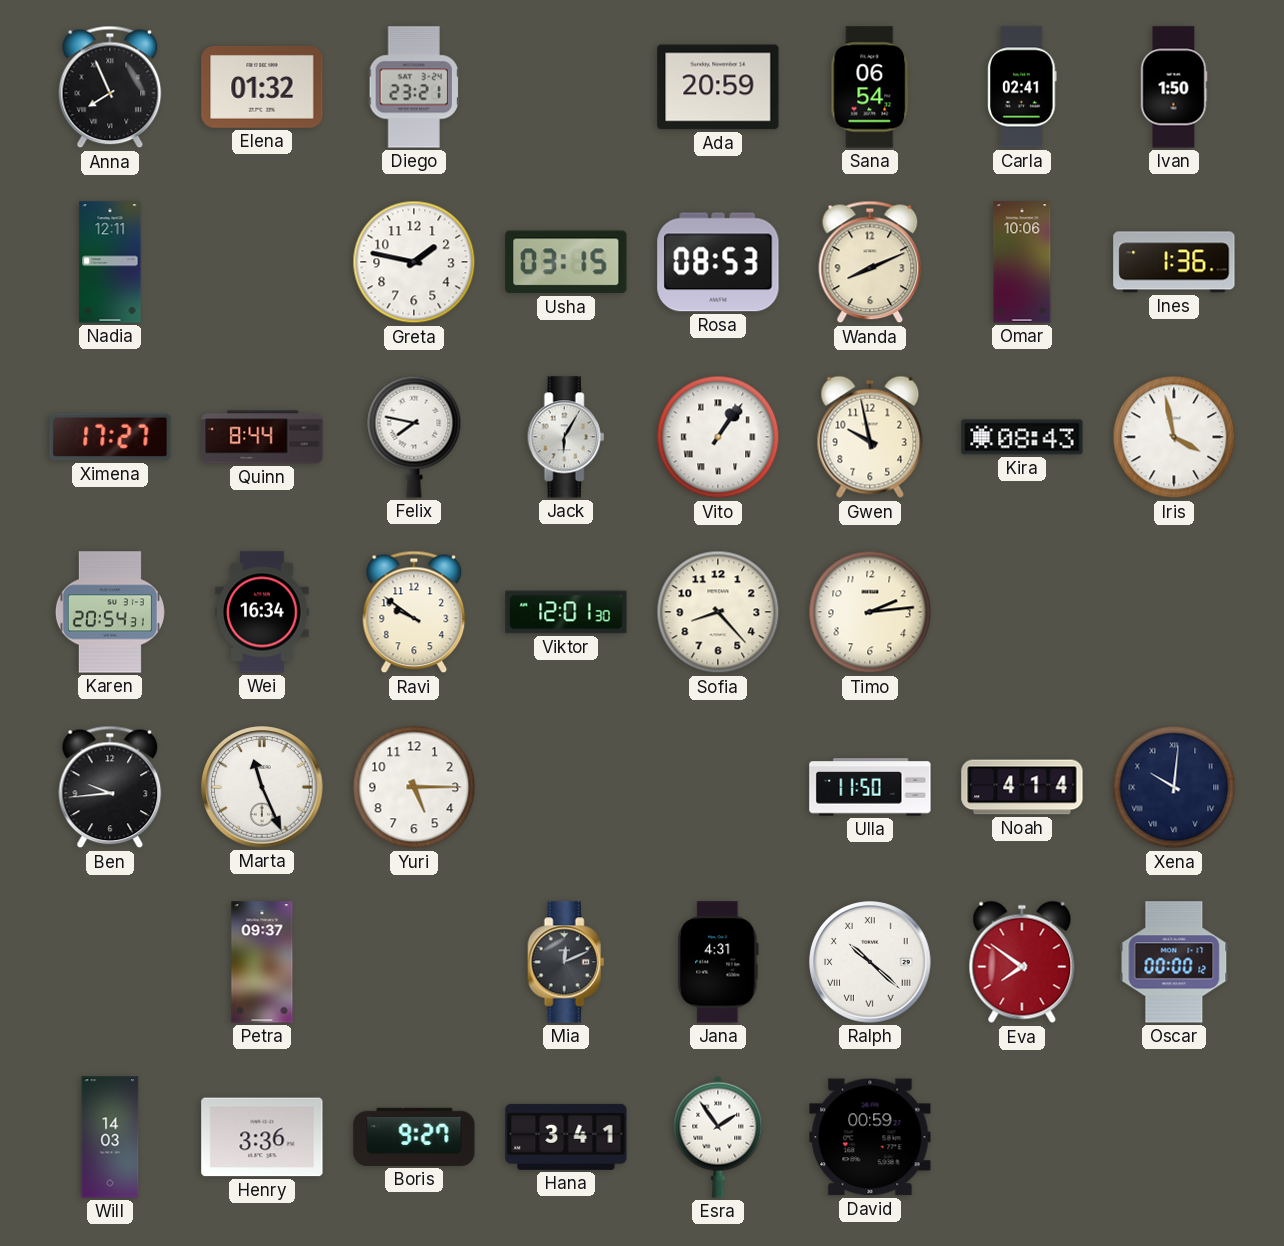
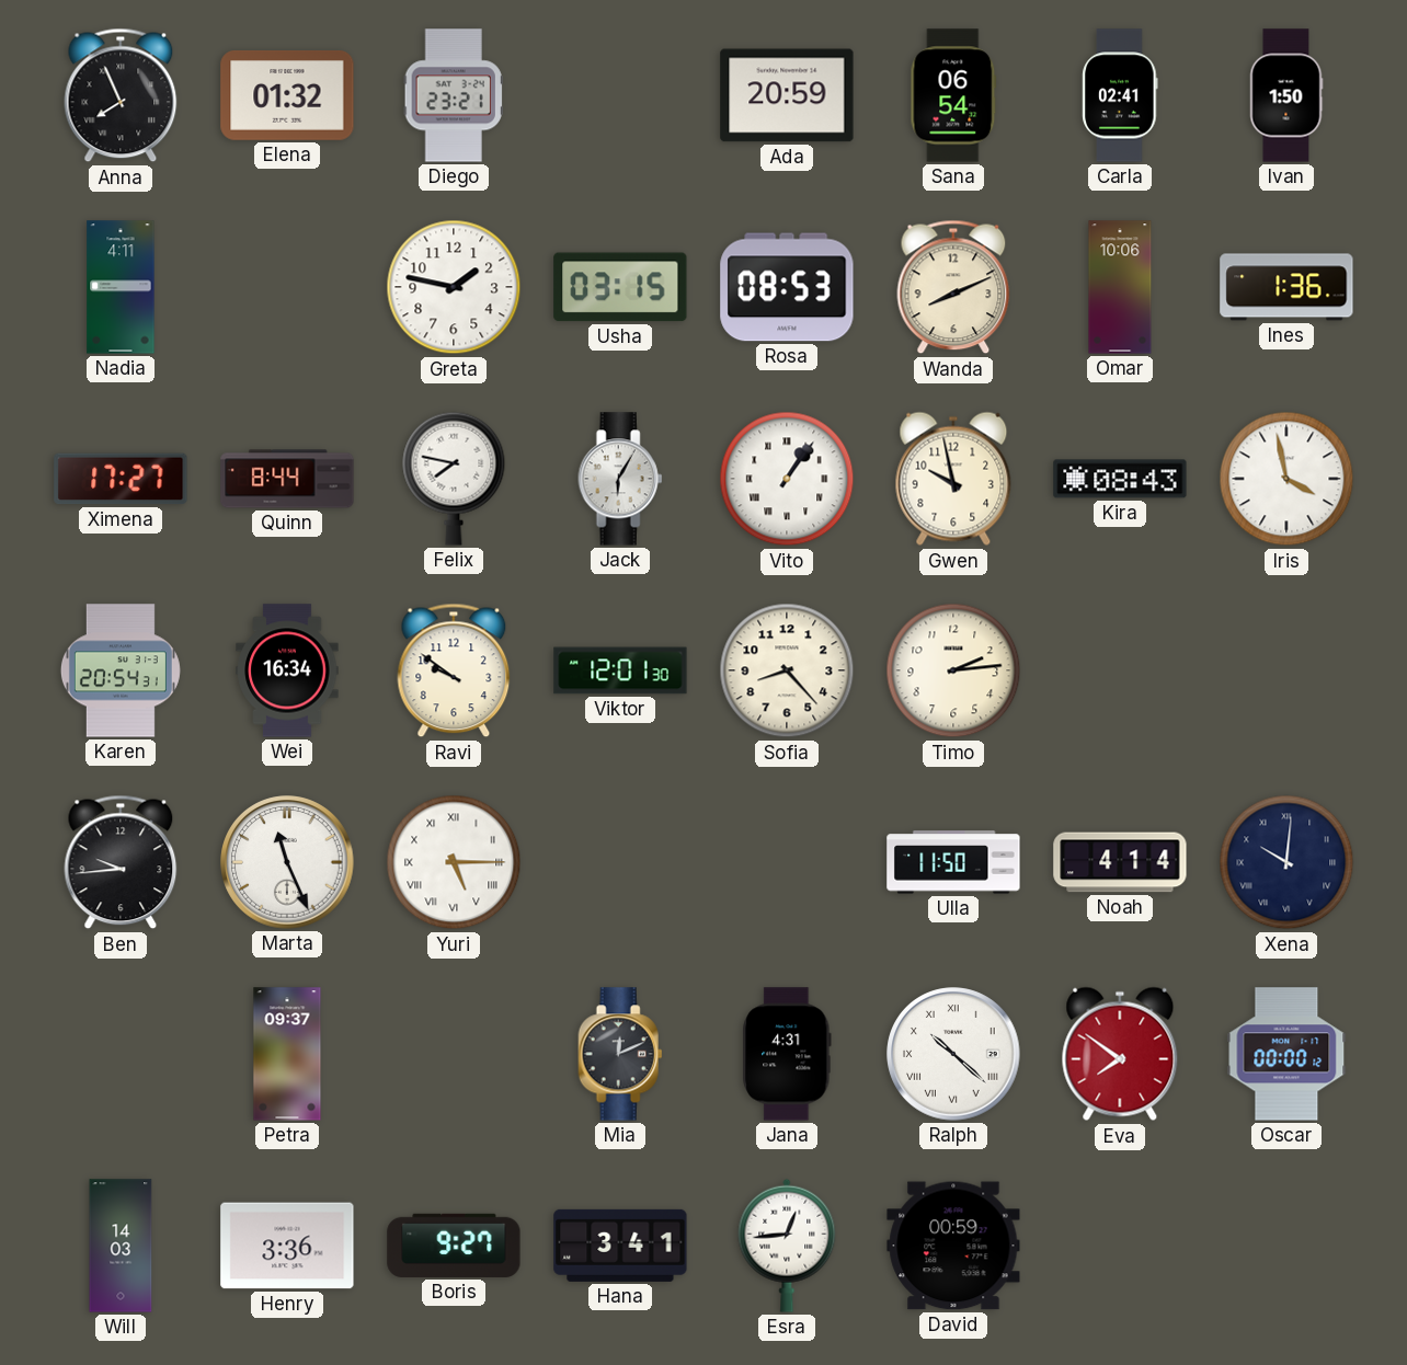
Nadia: 12:11 -> 4:11
Yuri numerals: Arabic -> Roman
Esra: 1:54 -> 12:44
